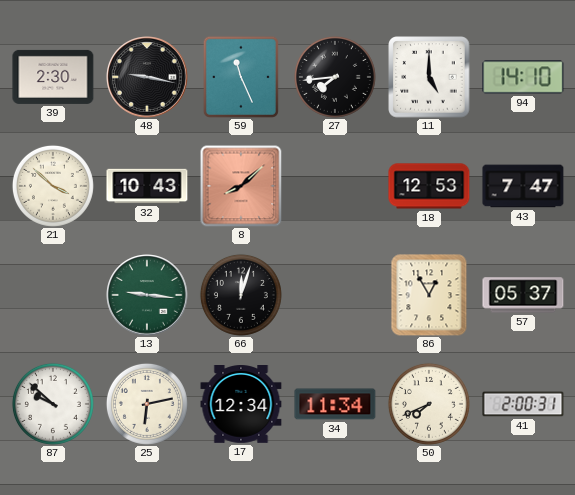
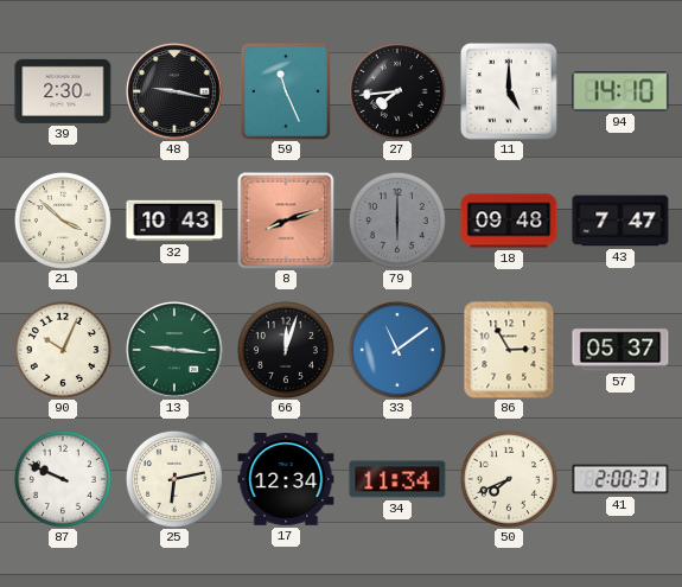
8: 8:08 -> 8:12
79: none -> 6:00
18: 12:53 -> 09:48
90: none -> 10:04
33: none -> 11:09
86: 12:55 -> 2:55
87: 9:52 -> 9:49
